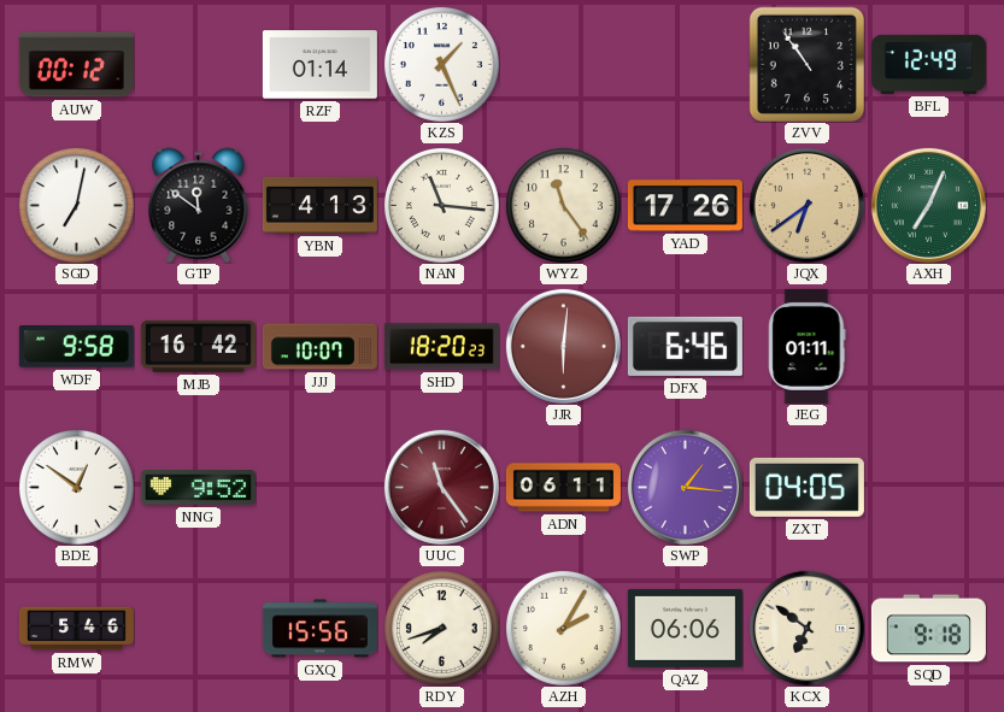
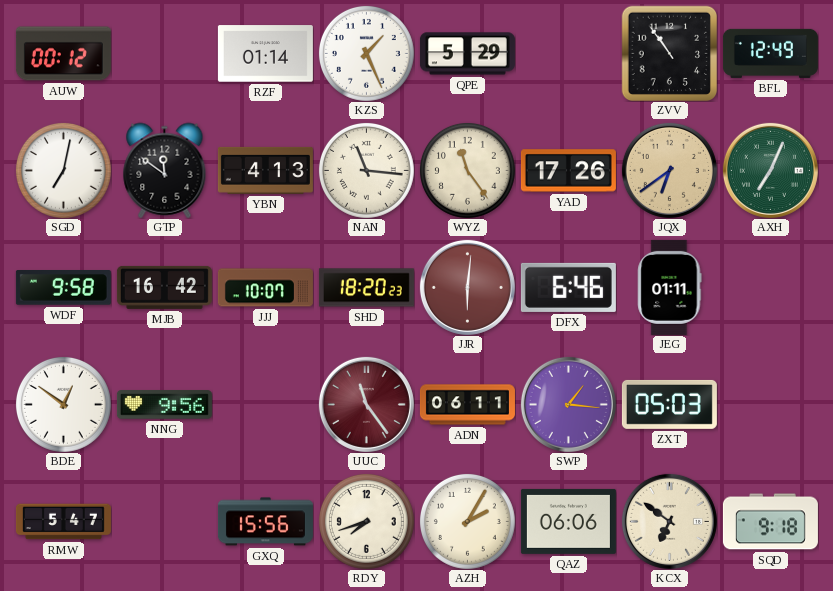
QPE: none -> 5:29
NNG: 9:52 -> 9:56
ZXT: 04:05 -> 05:03
RMW: 5:46 -> 5:47
